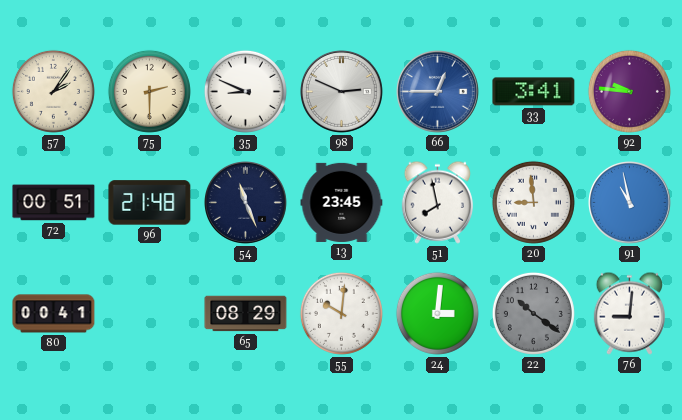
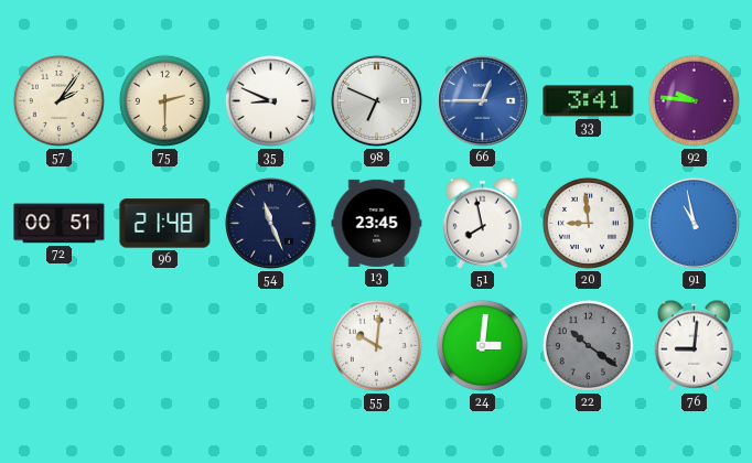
98: 2:49 -> 6:49
80: 00:41 -> none
65: 08:29 -> none
